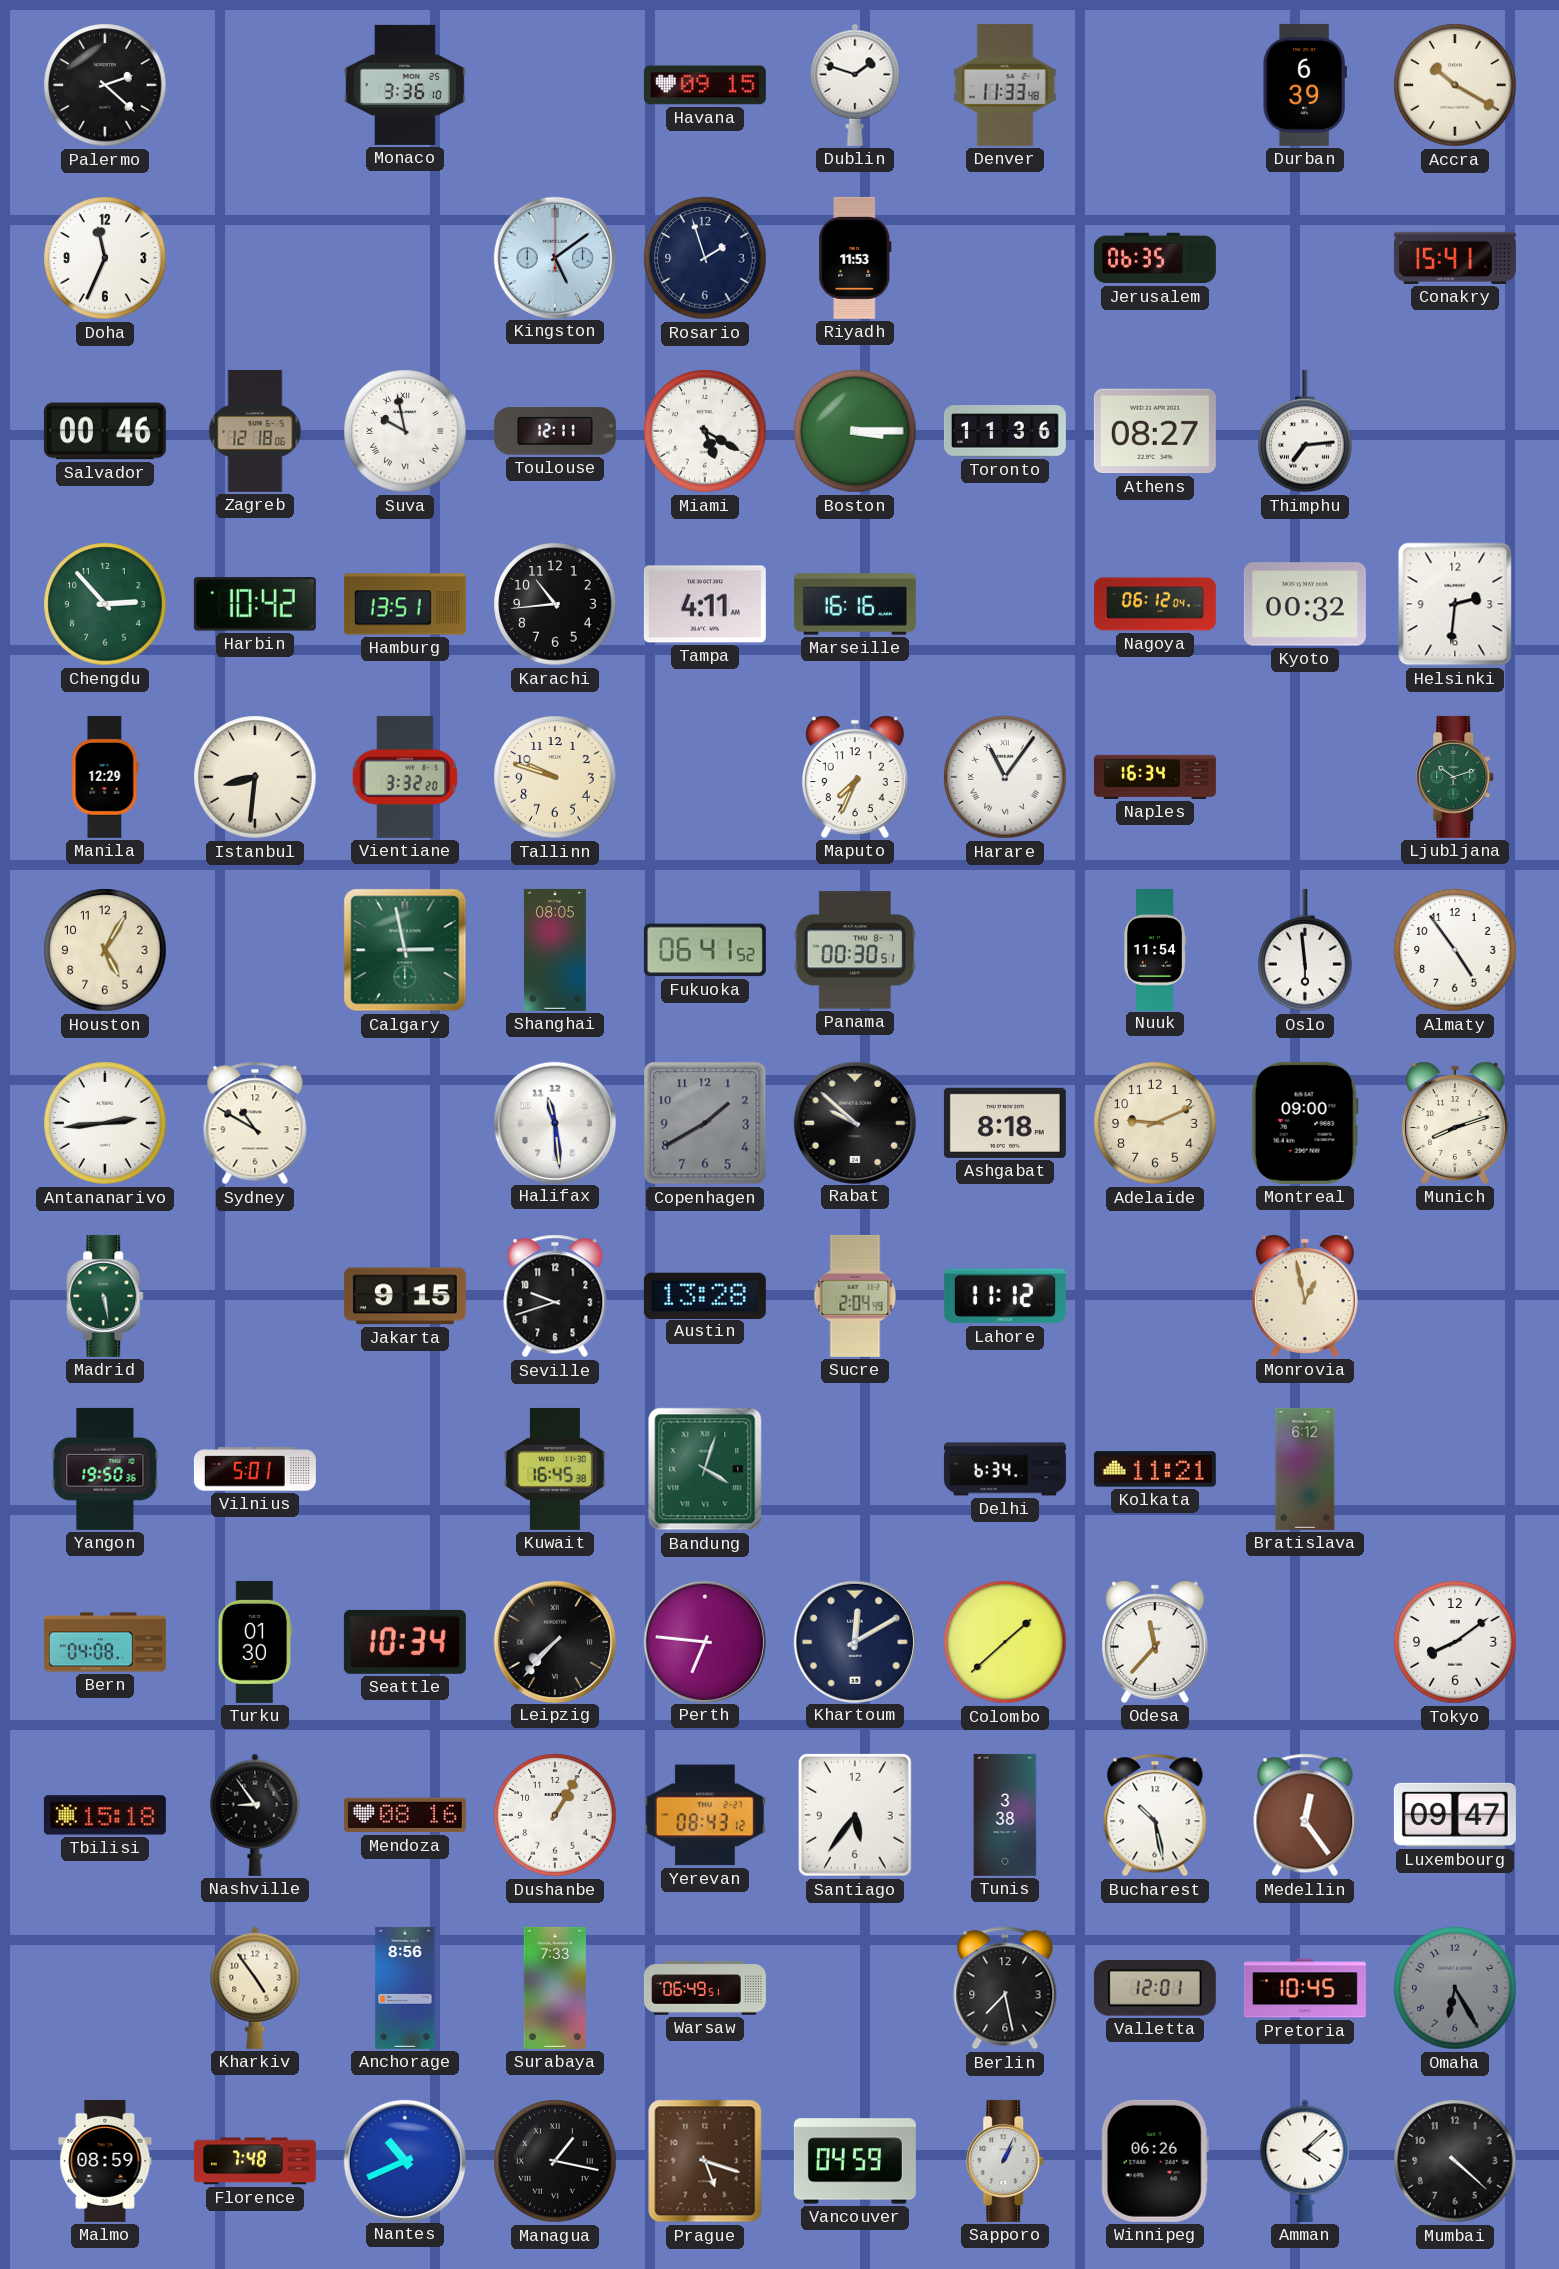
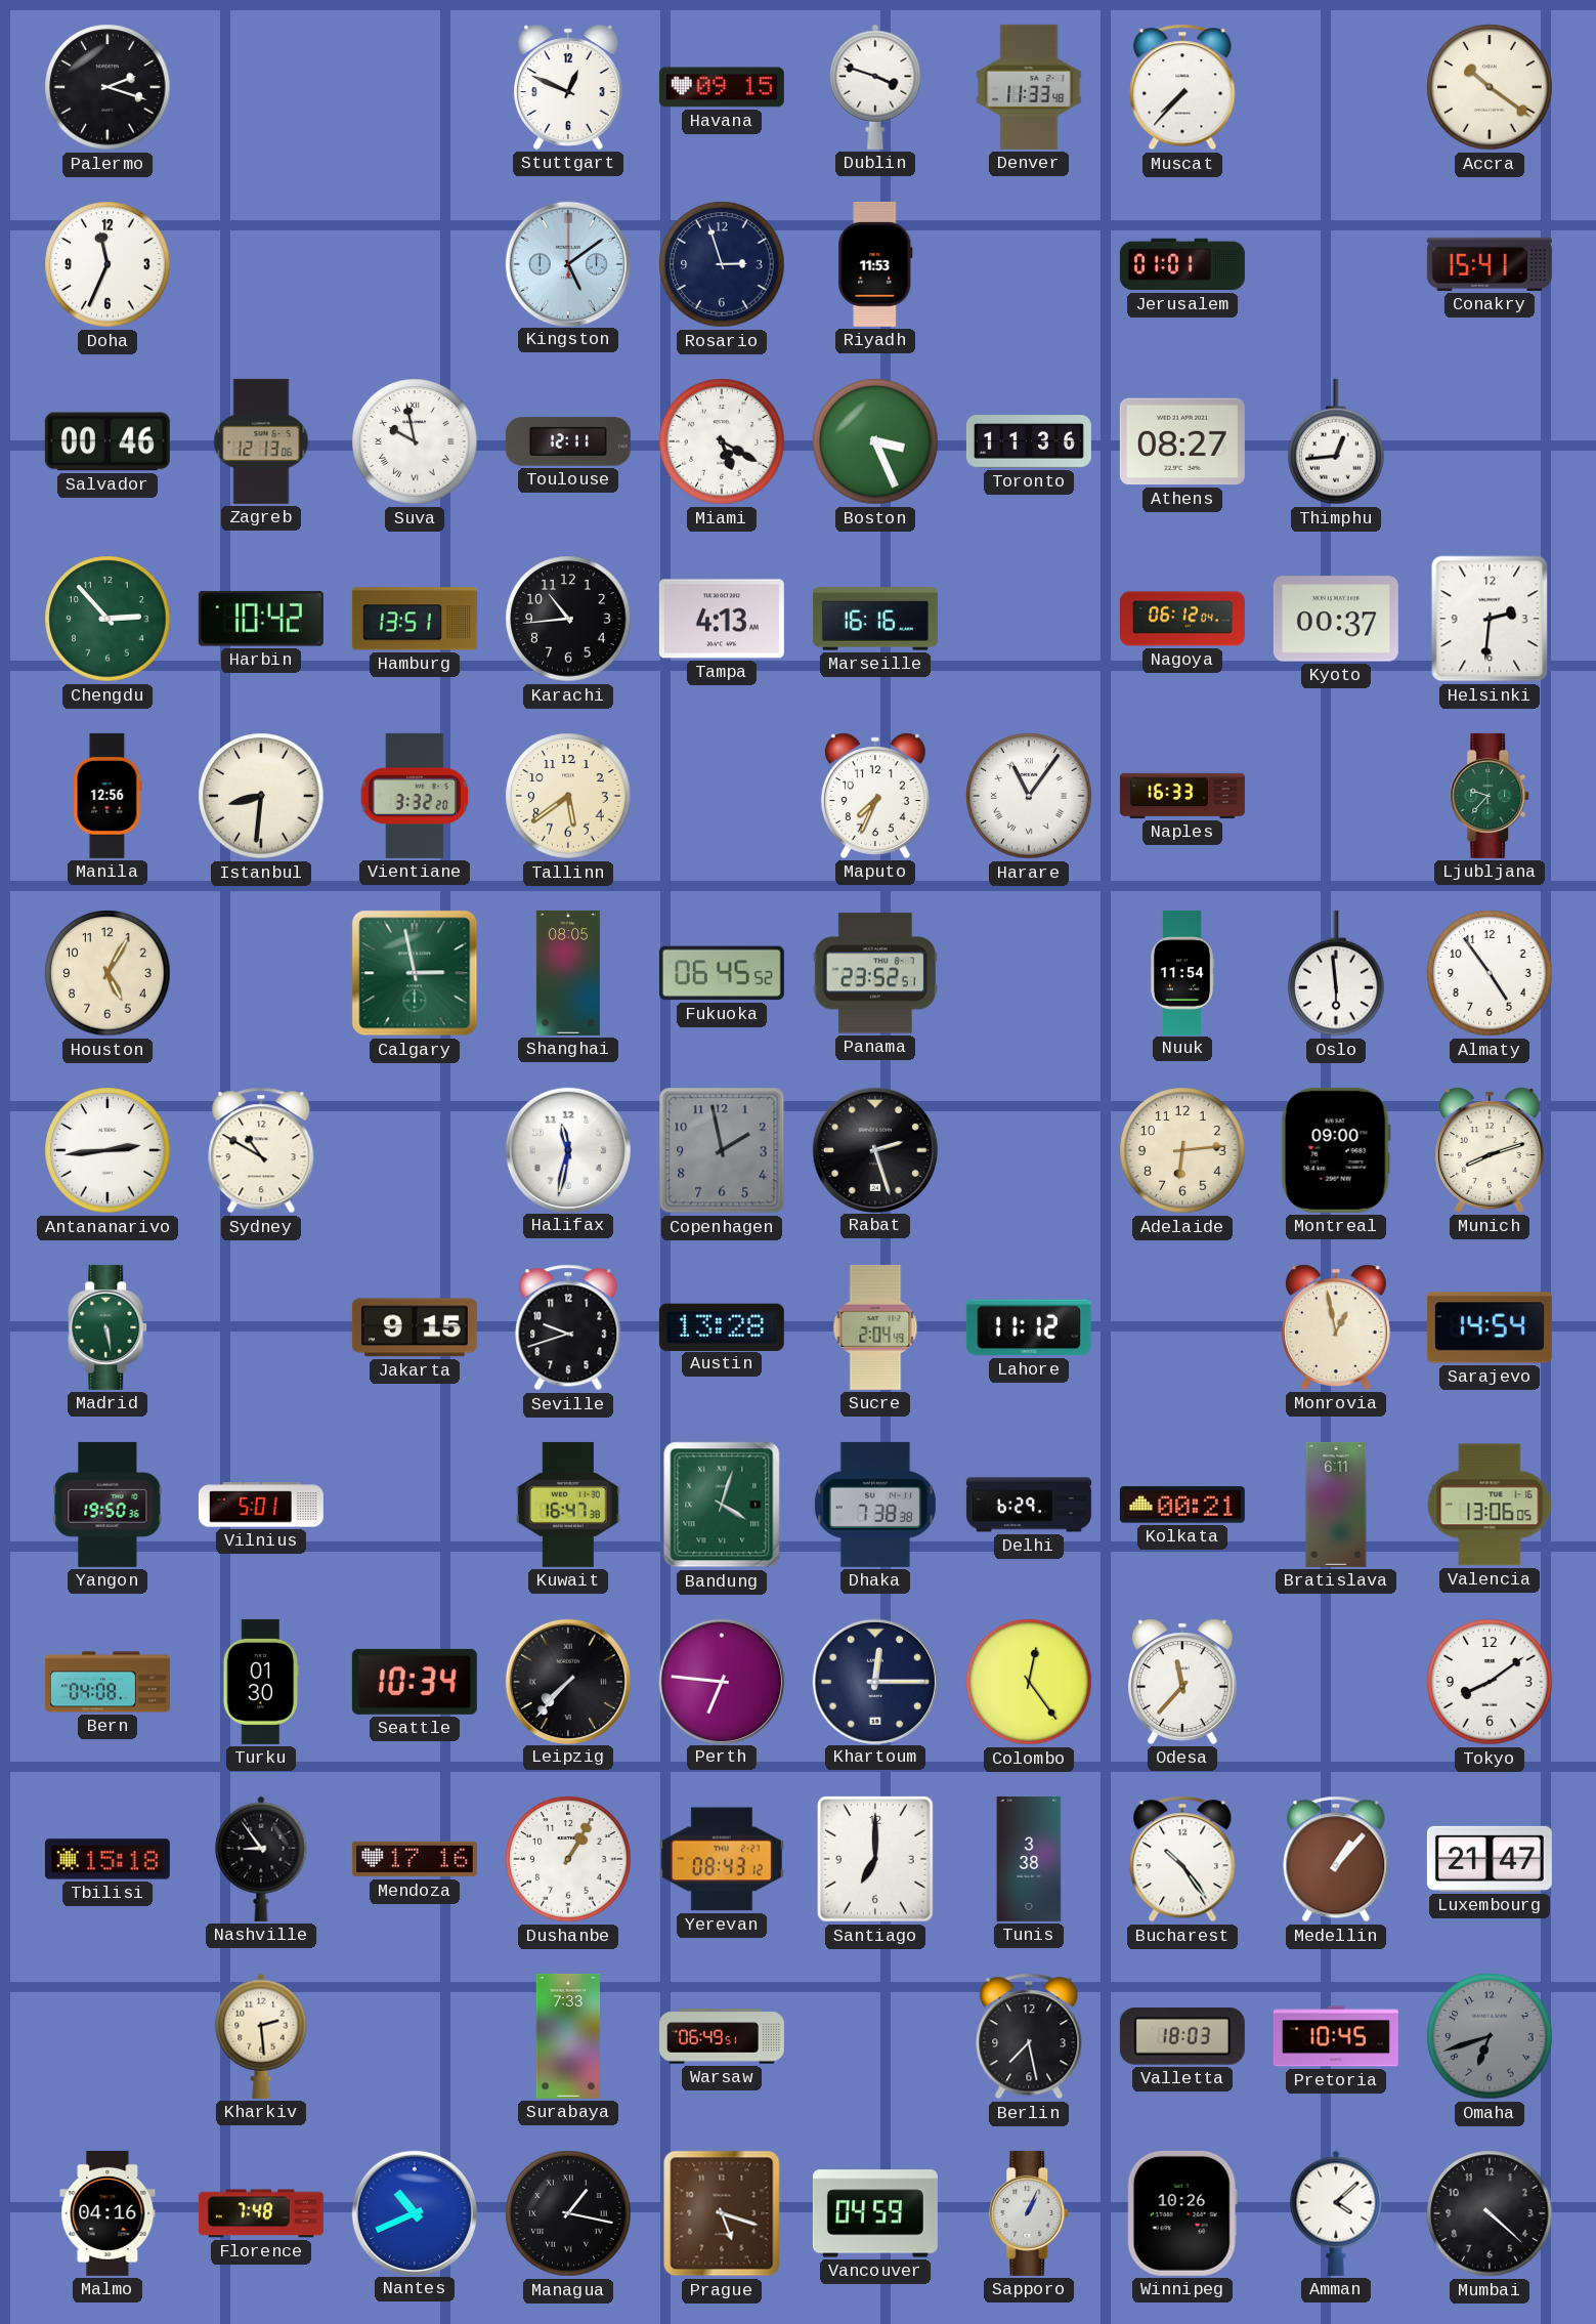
Palermo: 2:22 -> 2:18
Monaco: 3:36 -> none
Stuttgart: none -> 12:49
Dublin: 1:48 -> 3:48
Muscat: none -> 7:37
Durban: 6:39 -> none
Accra: 10:20 -> 10:21
Rosario: 1:57 -> 2:57
Jerusalem: 06:35 -> 01:01
Zagreb: 12:18 -> 12:13
Boston: 3:15 -> 3:26
Thimphu: 7:14 -> 12:44
Tampa: 4:11 -> 4:13
Kyoto: 00:32 -> 00:37
Manila: 12:29 -> 12:56
Tallinn: 9:48 -> 5:39
Naples: 16:34 -> 16:33
Ljubljana: 10:12 -> 9:37
Fukuoka: 06:41 -> 06:45
Panama: 00:30 -> 23:52
Halifax: 11:29 -> 11:32
Copenhagen: 1:40 -> 1:58
Rabat: 9:52 -> 2:27
Ashgabat: 8:18 -> none
Adelaide: 9:11 -> 6:14
Sarajevo: none -> 14:54
Kuwait: 16:45 -> 16:47
Dhaka: none -> 7:38
Delhi: 6:34 -> 6:29
Kolkata: 11:21 -> 00:21
Bratislava: 6:12 -> 6:11
Valencia: none -> 13:06
Khartoum: 12:10 -> 12:15
Colombo: 1:38 -> 12:24
Mendoza: 08:16 -> 17:16
Santiago: 5:36 -> 7:00
Bucharest: 10:28 -> 10:24
Medellin: 12:24 -> 1:07
Luxembourg: 09:47 -> 21:47
Kharkiv: 4:54 -> 2:29
Anchorage: 8:56 -> none
Valletta: 12:01 -> 18:03
Omaha: 6:25 -> 6:42
Malmo: 08:59 -> 04:16
Winnipeg: 06:26 -> 10:26
